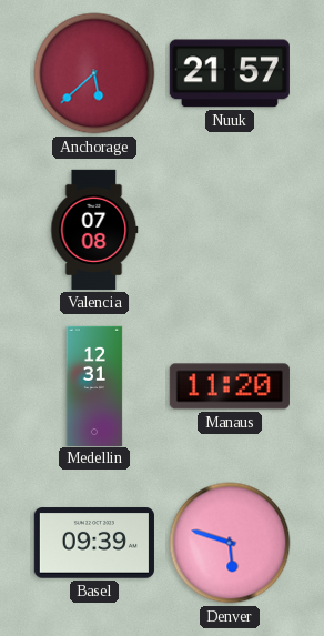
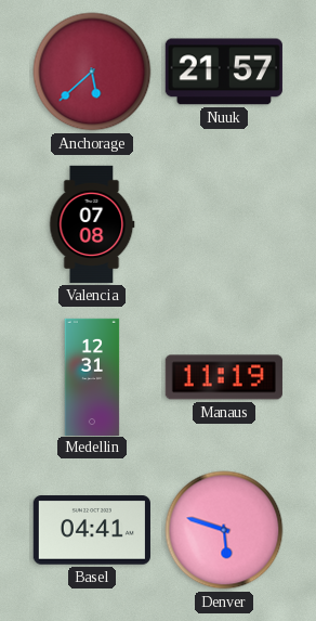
Manaus: 11:20 -> 11:19
Basel: 09:39 -> 04:41
